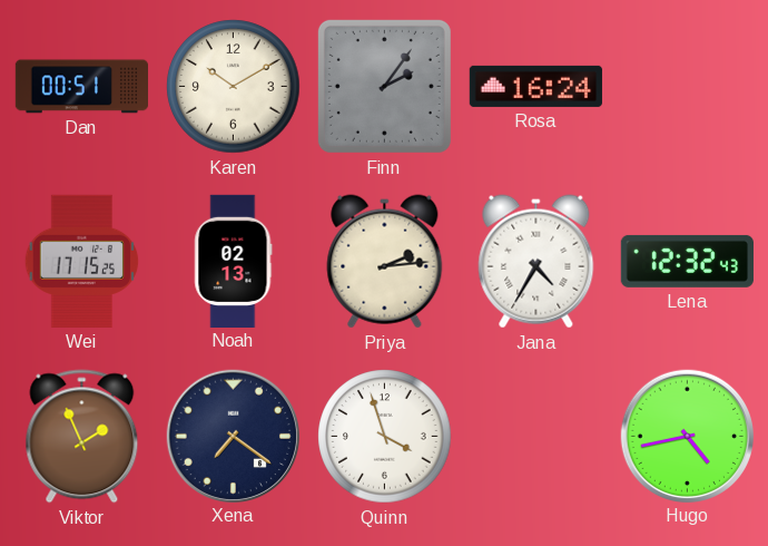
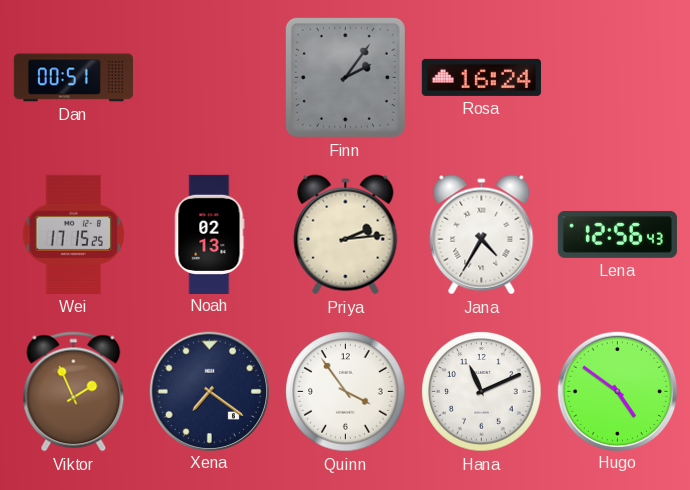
Karen: 10:10 -> none
Lena: 12:32 -> 12:56
Quinn: 3:57 -> 3:54
Hana: none -> 11:11
Hugo: 4:43 -> 4:51
